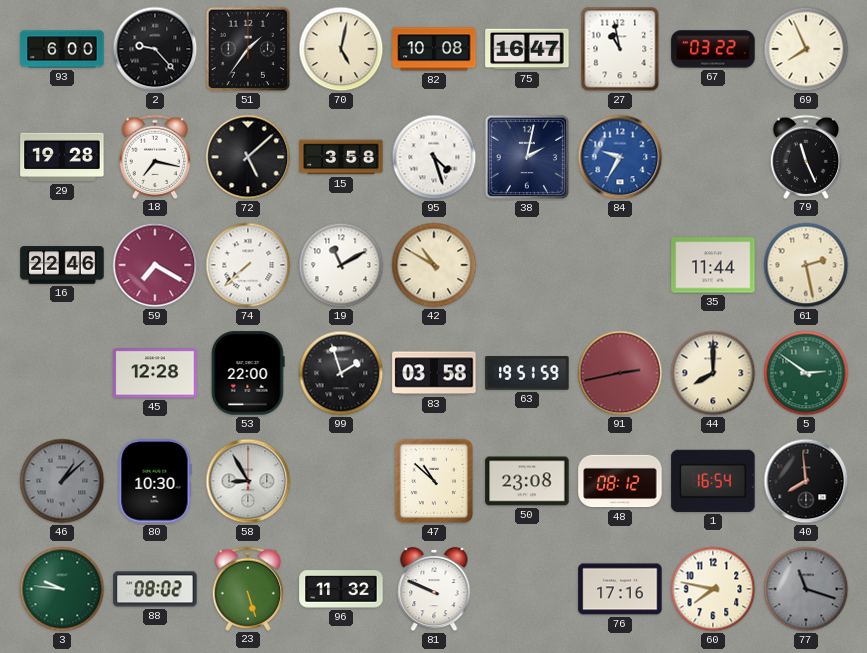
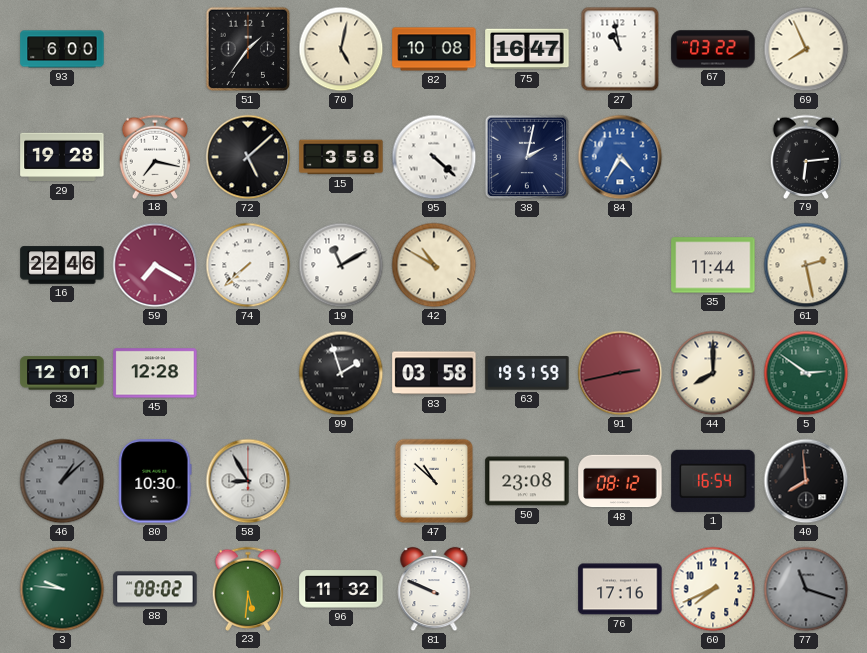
2: 9:23 -> none
95: 4:27 -> 4:22
84: 9:35 -> 4:35
79: 11:26 -> 6:14
33: none -> 12:01
53: 22:00 -> none
23: 5:27 -> 5:31
60: 7:47 -> 7:41
